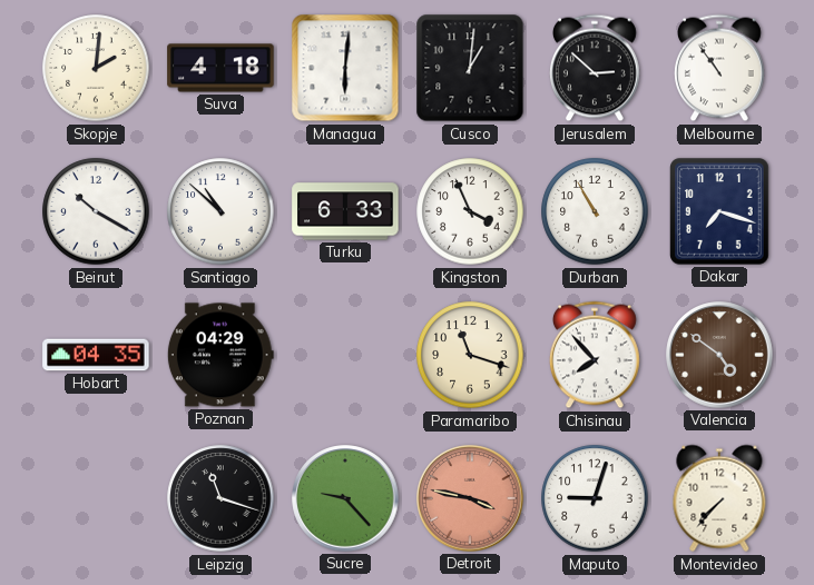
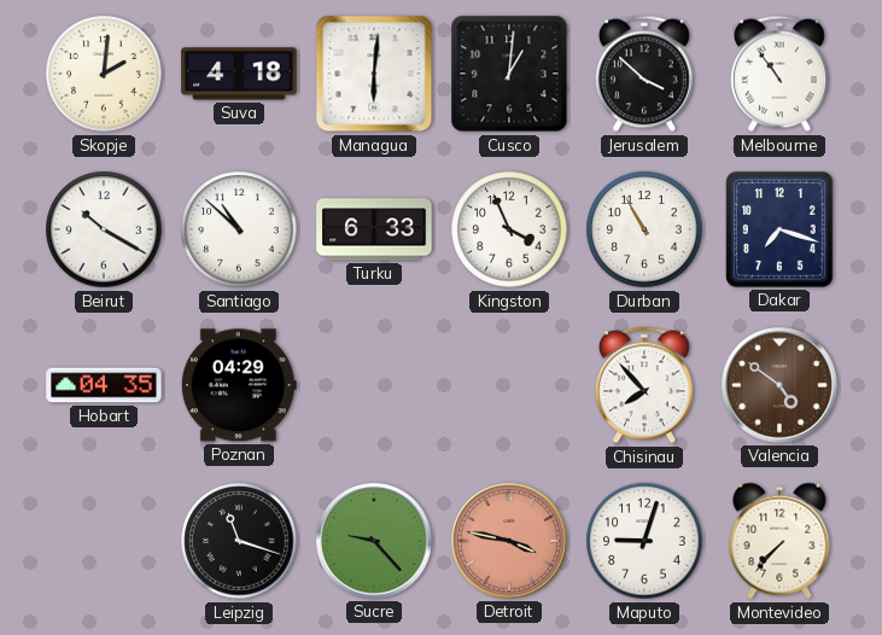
Jerusalem: 2:52 -> 3:52
Paramaribo: 11:18 -> none
